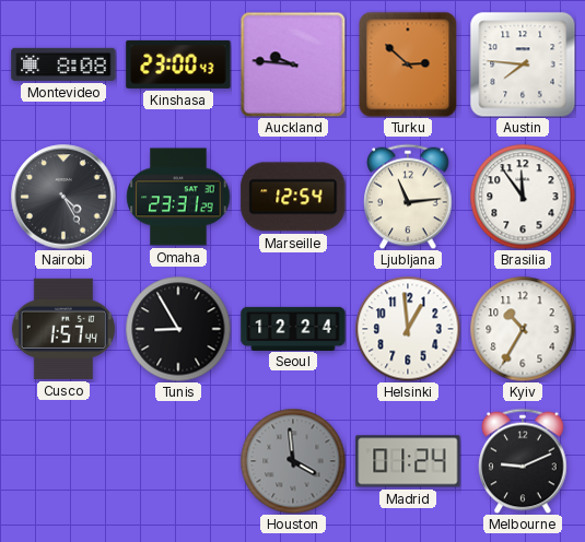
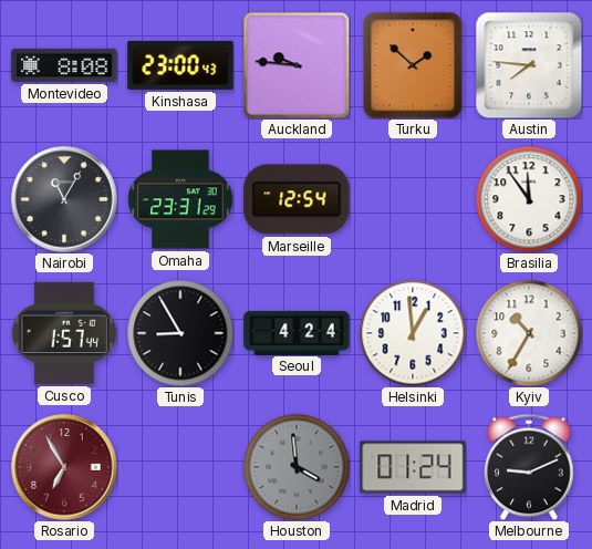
Turku: 2:52 -> 1:52
Nairobi: 4:25 -> 11:05
Ljubljana: 11:14 -> none
Seoul: 12:24 -> 4:24
Rosario: none -> 6:55
